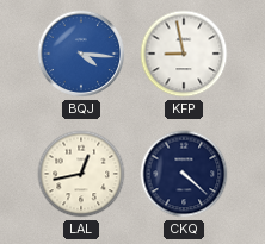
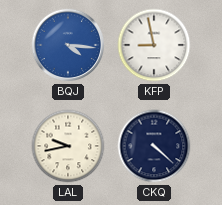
LAL: 12:43 -> 9:43
